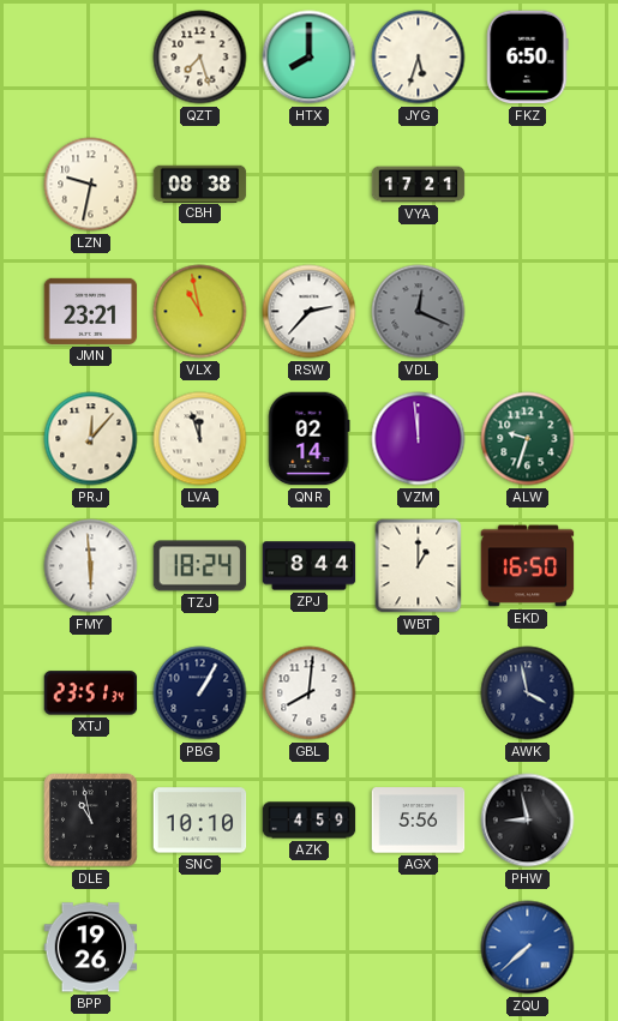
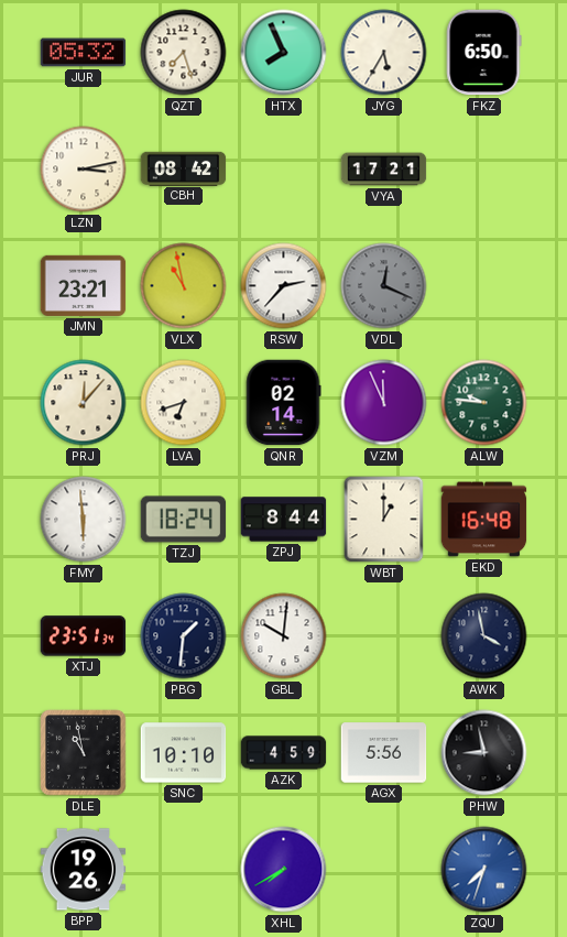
JUR: none -> 05:32
HTX: 8:00 -> 7:56
JYG: 5:33 -> 5:35
LZN: 9:32 -> 3:13
CBH: 08:38 -> 08:42
LVA: 11:57 -> 6:42
VZM: 11:59 -> 11:56
ALW: 9:33 -> 9:46
EKD: 16:50 -> 16:48
PBG: 1:05 -> 1:31
GBL: 8:01 -> 10:01
XHL: none -> 7:40
ZQU: 7:38 -> 7:33
